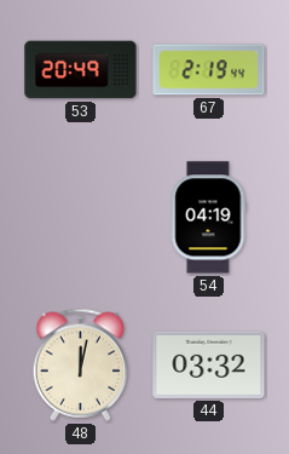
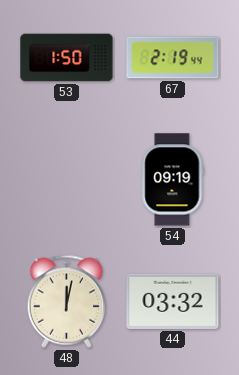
53: 20:49 -> 1:50
54: 04:19 -> 09:19
